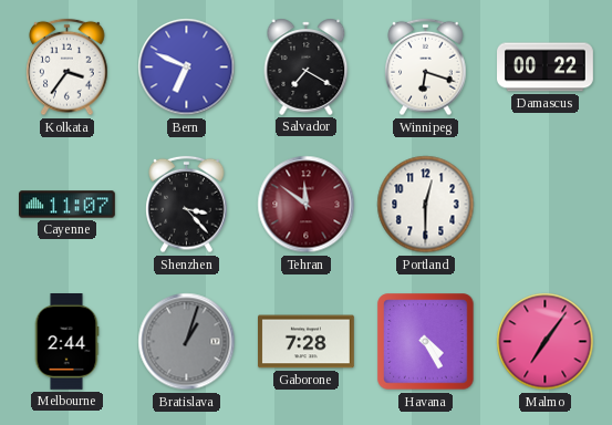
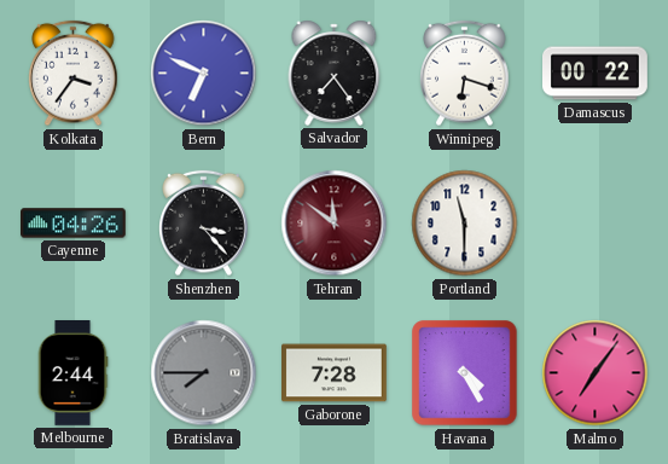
Salvador: 7:20 -> 7:24
Cayenne: 11:07 -> 04:26
Portland: 12:30 -> 11:30
Bratislava: 1:03 -> 7:45
